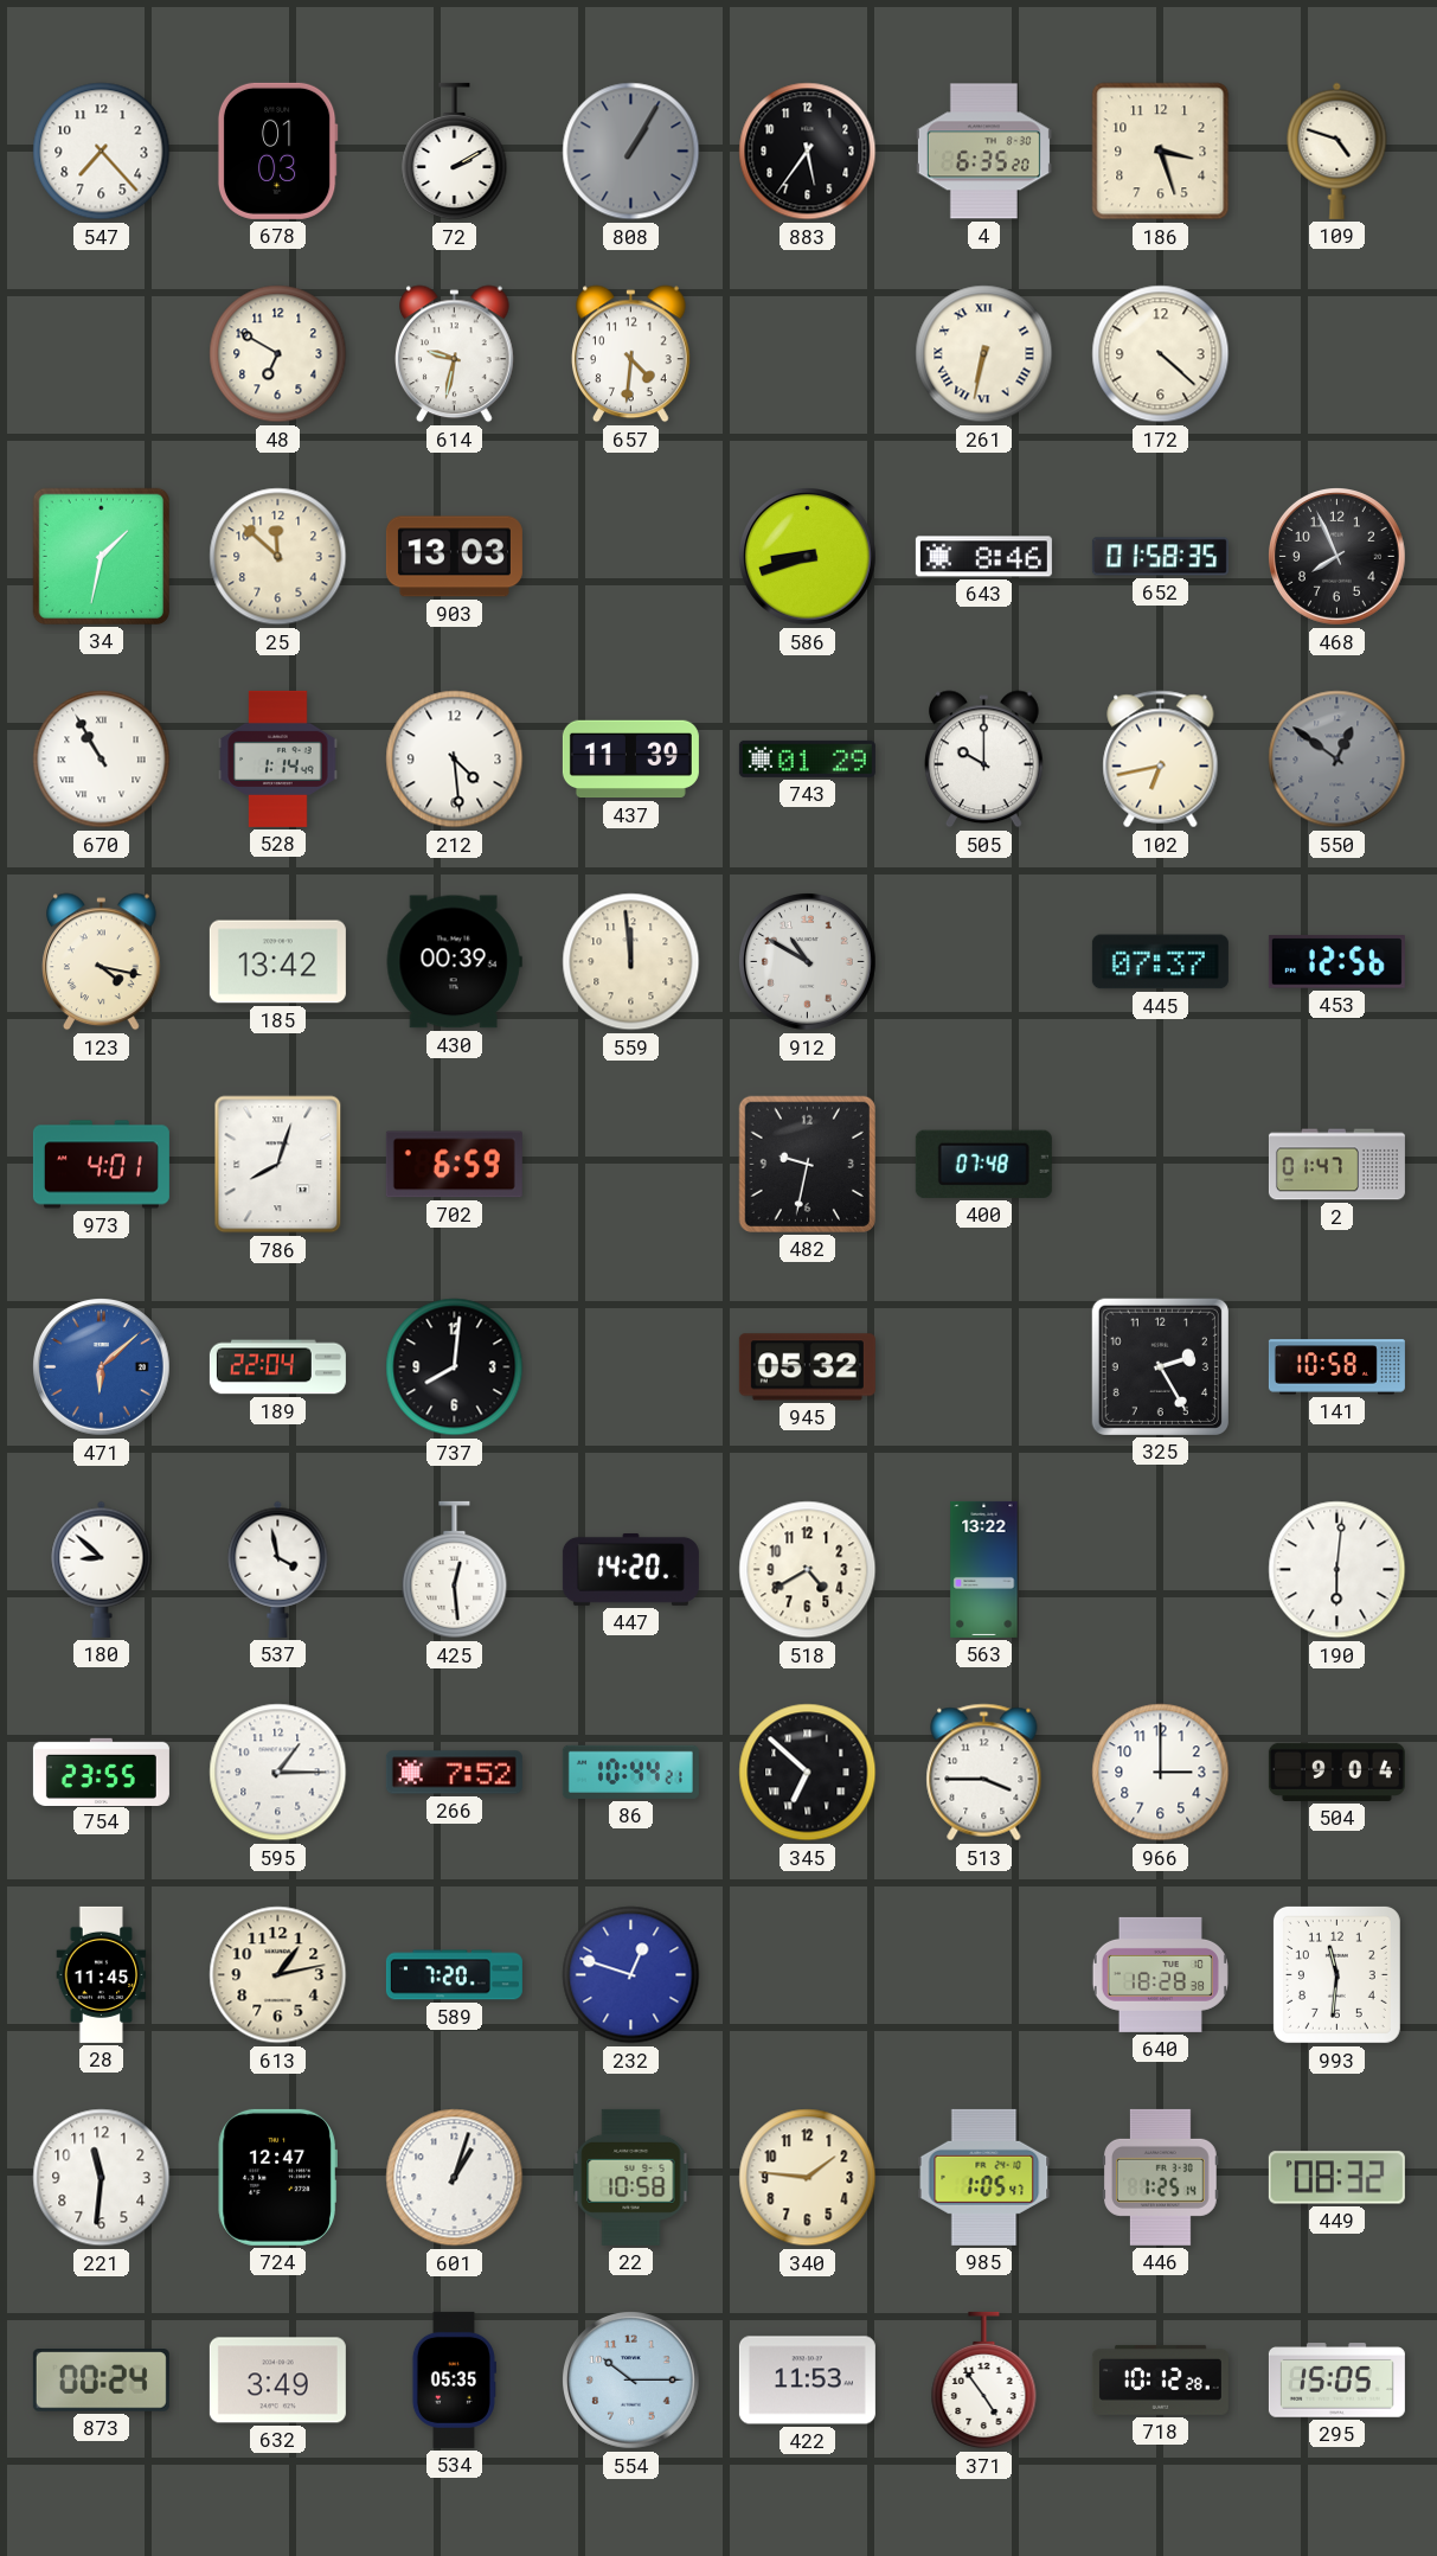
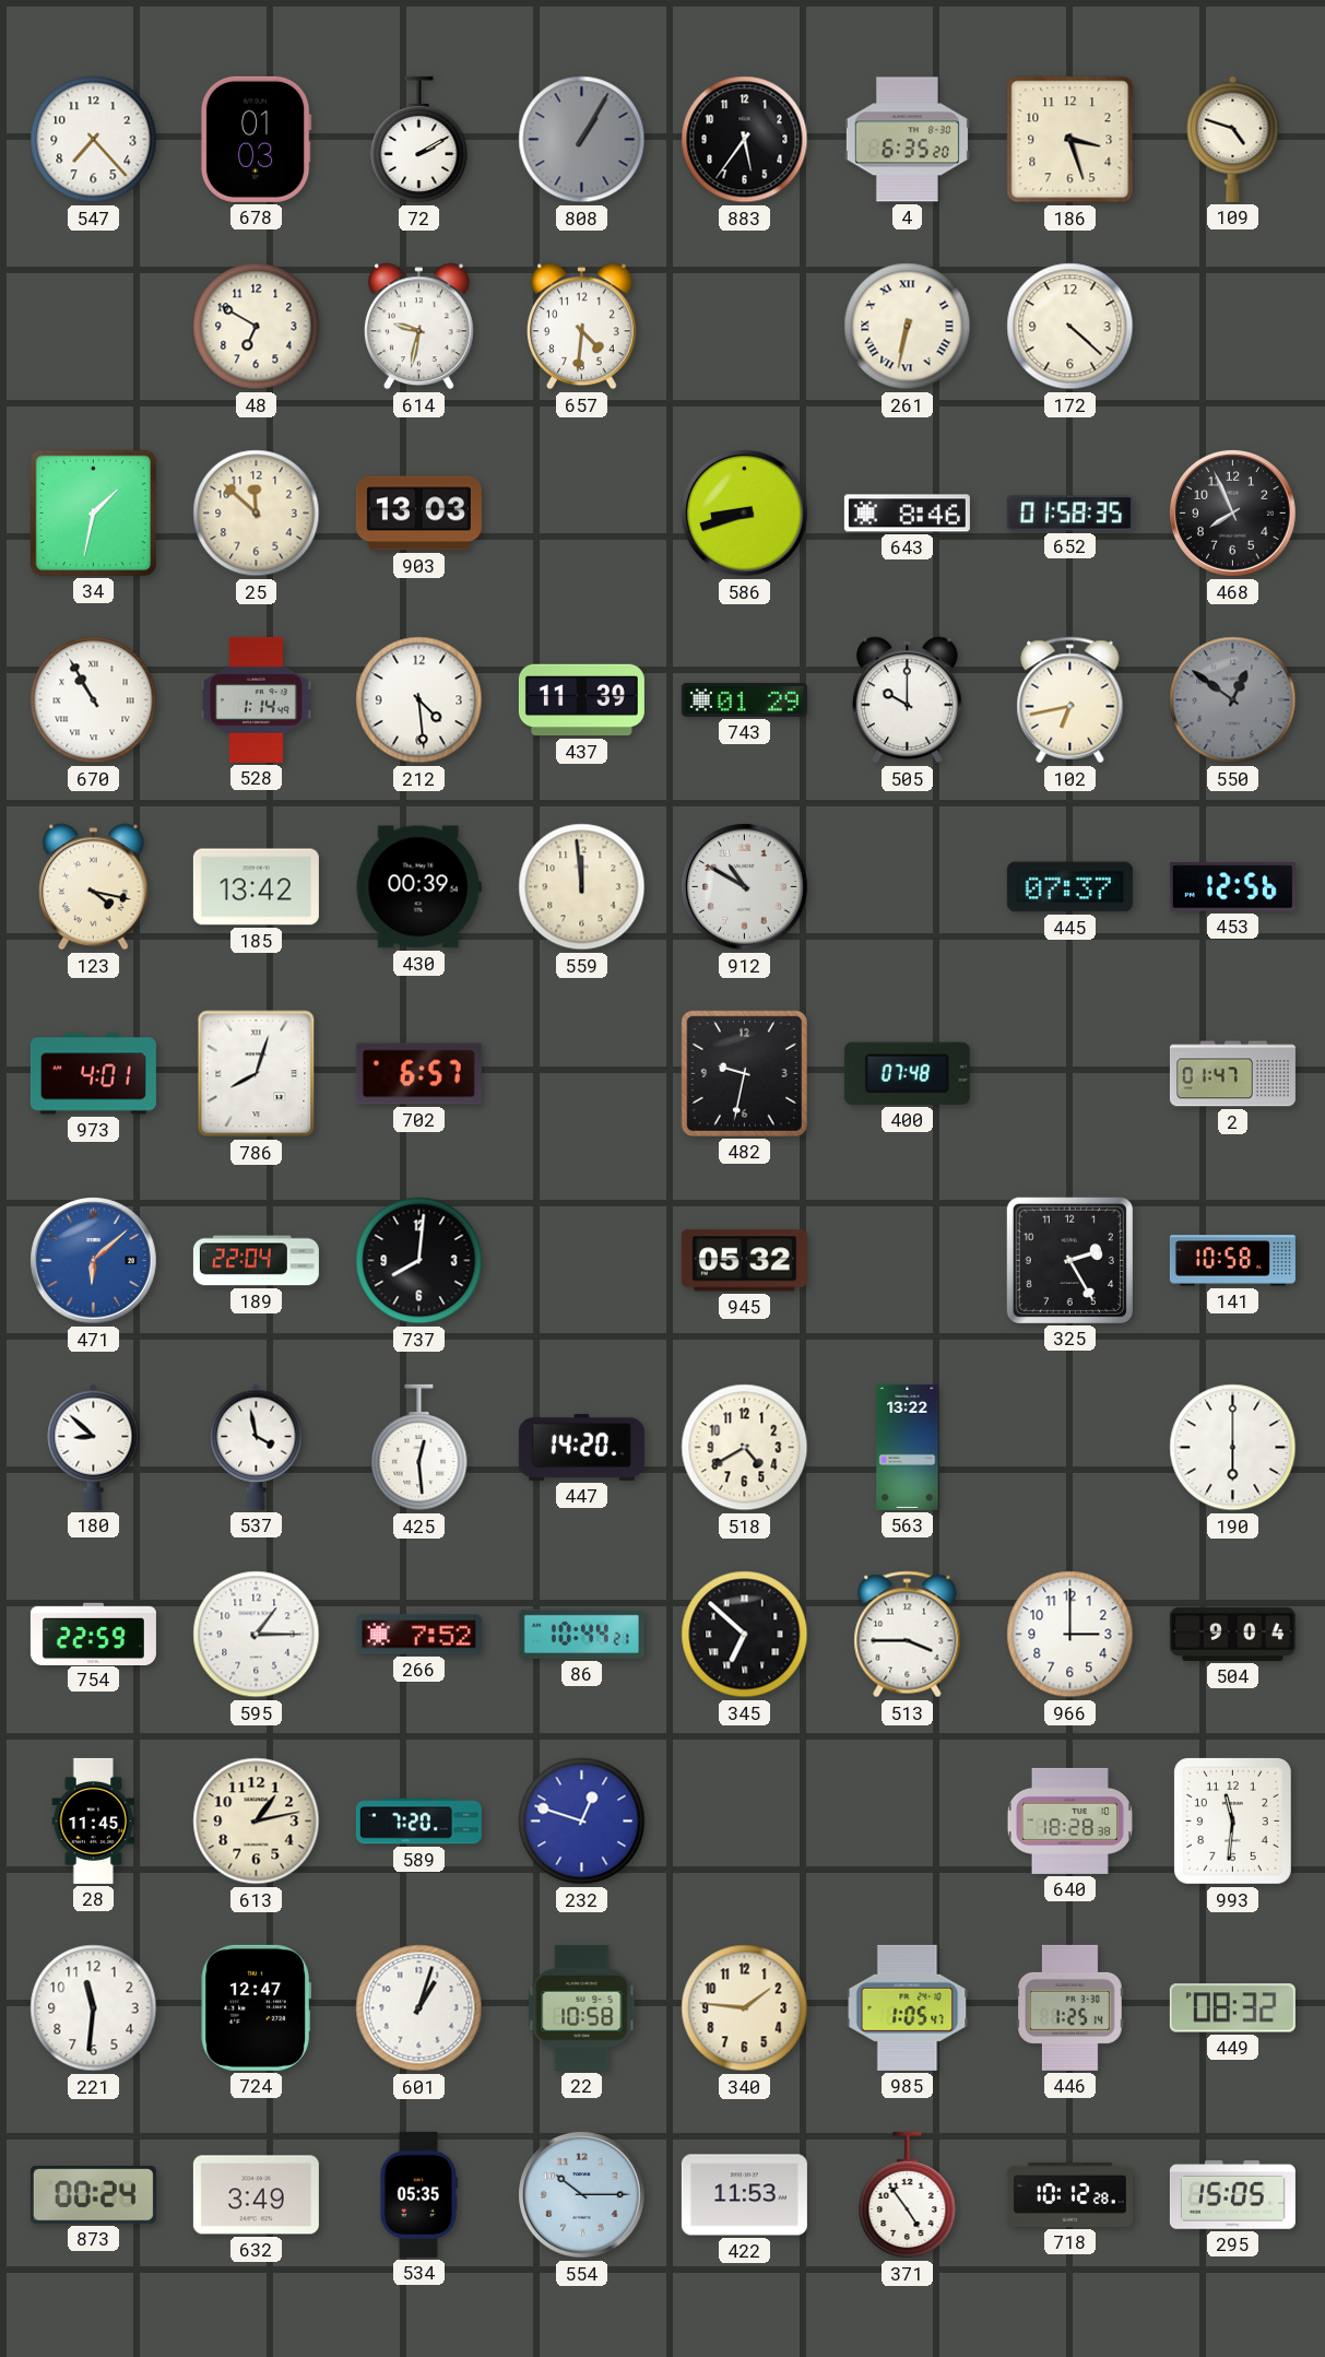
702: 6:59 -> 6:57
190: 6:01 -> 6:00
754: 23:55 -> 22:59
